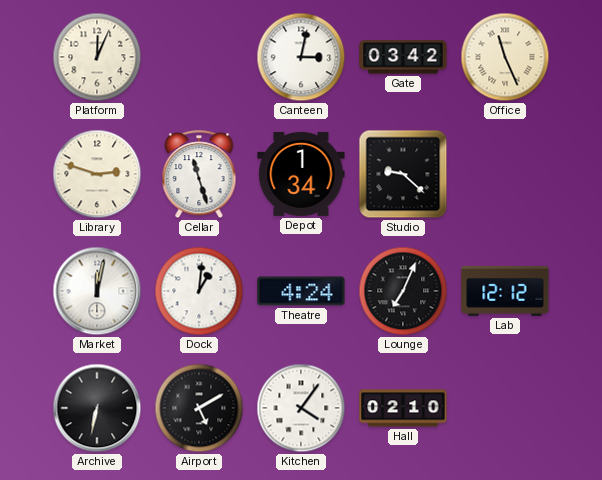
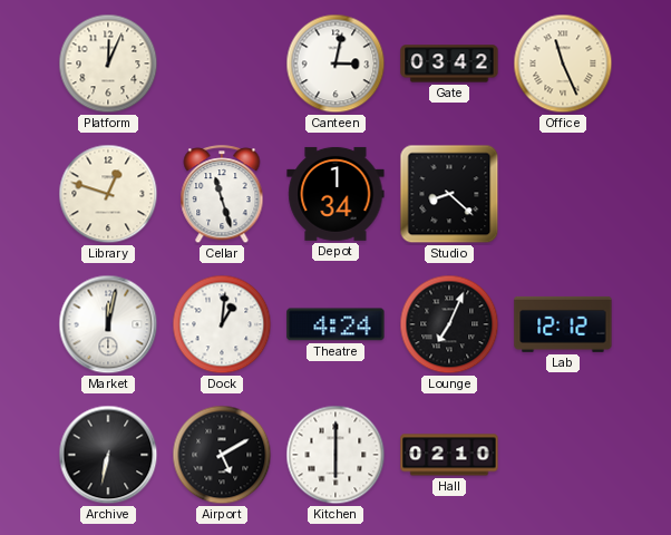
Library: 2:48 -> 12:48
Studio: 9:22 -> 8:22
Kitchen: 4:06 -> 6:00
